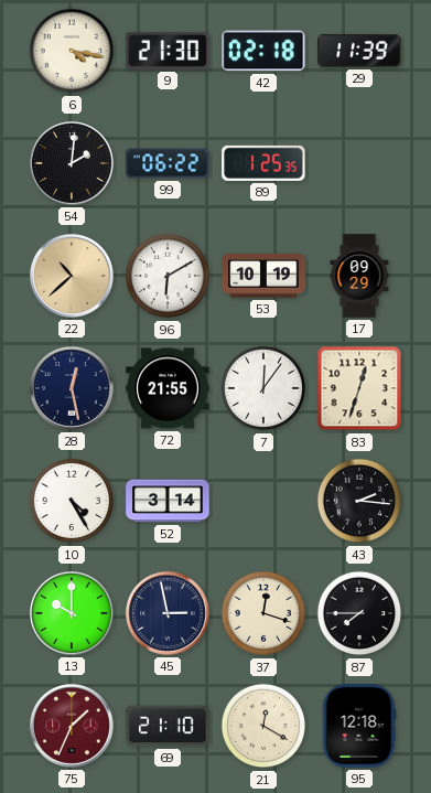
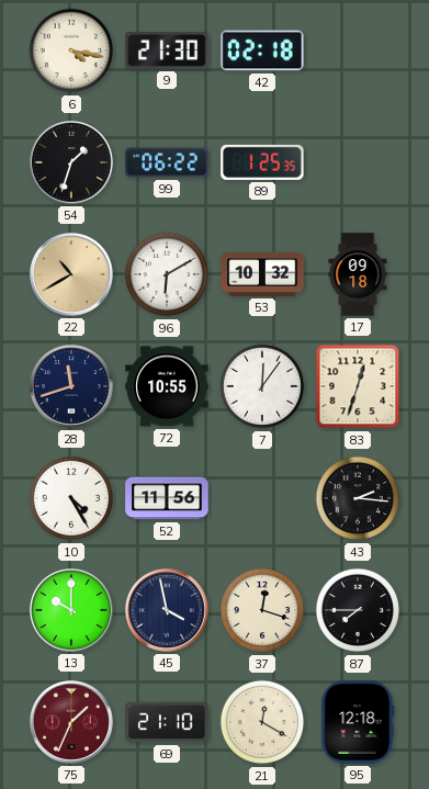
29: 11:39 -> none
54: 2:01 -> 1:33
22: 10:38 -> 10:40
53: 10:19 -> 10:32
17: 09:29 -> 09:18
28: 12:28 -> 11:42
72: 21:55 -> 10:55
52: 3:14 -> 11:56
45: 2:58 -> 3:58
